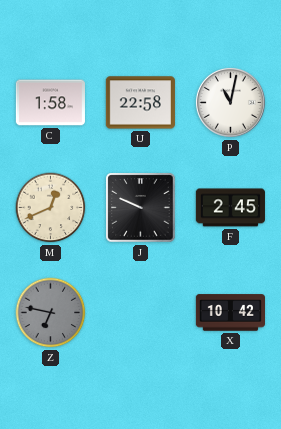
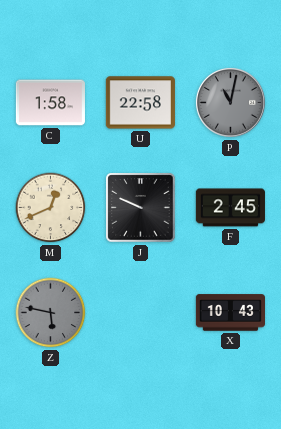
P dial: white -> grey
Z: 6:47 -> 5:47
X: 10:42 -> 10:43
